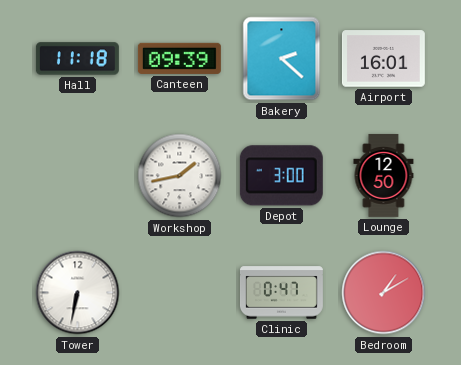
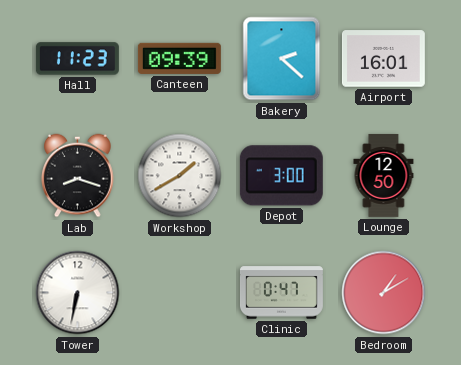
Hall: 11:18 -> 11:23
Lab: none -> 8:18
Workshop: 1:43 -> 1:40
